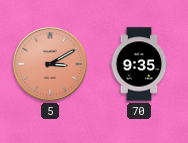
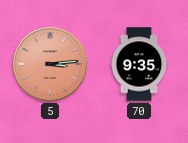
5: 3:10 -> 3:14
